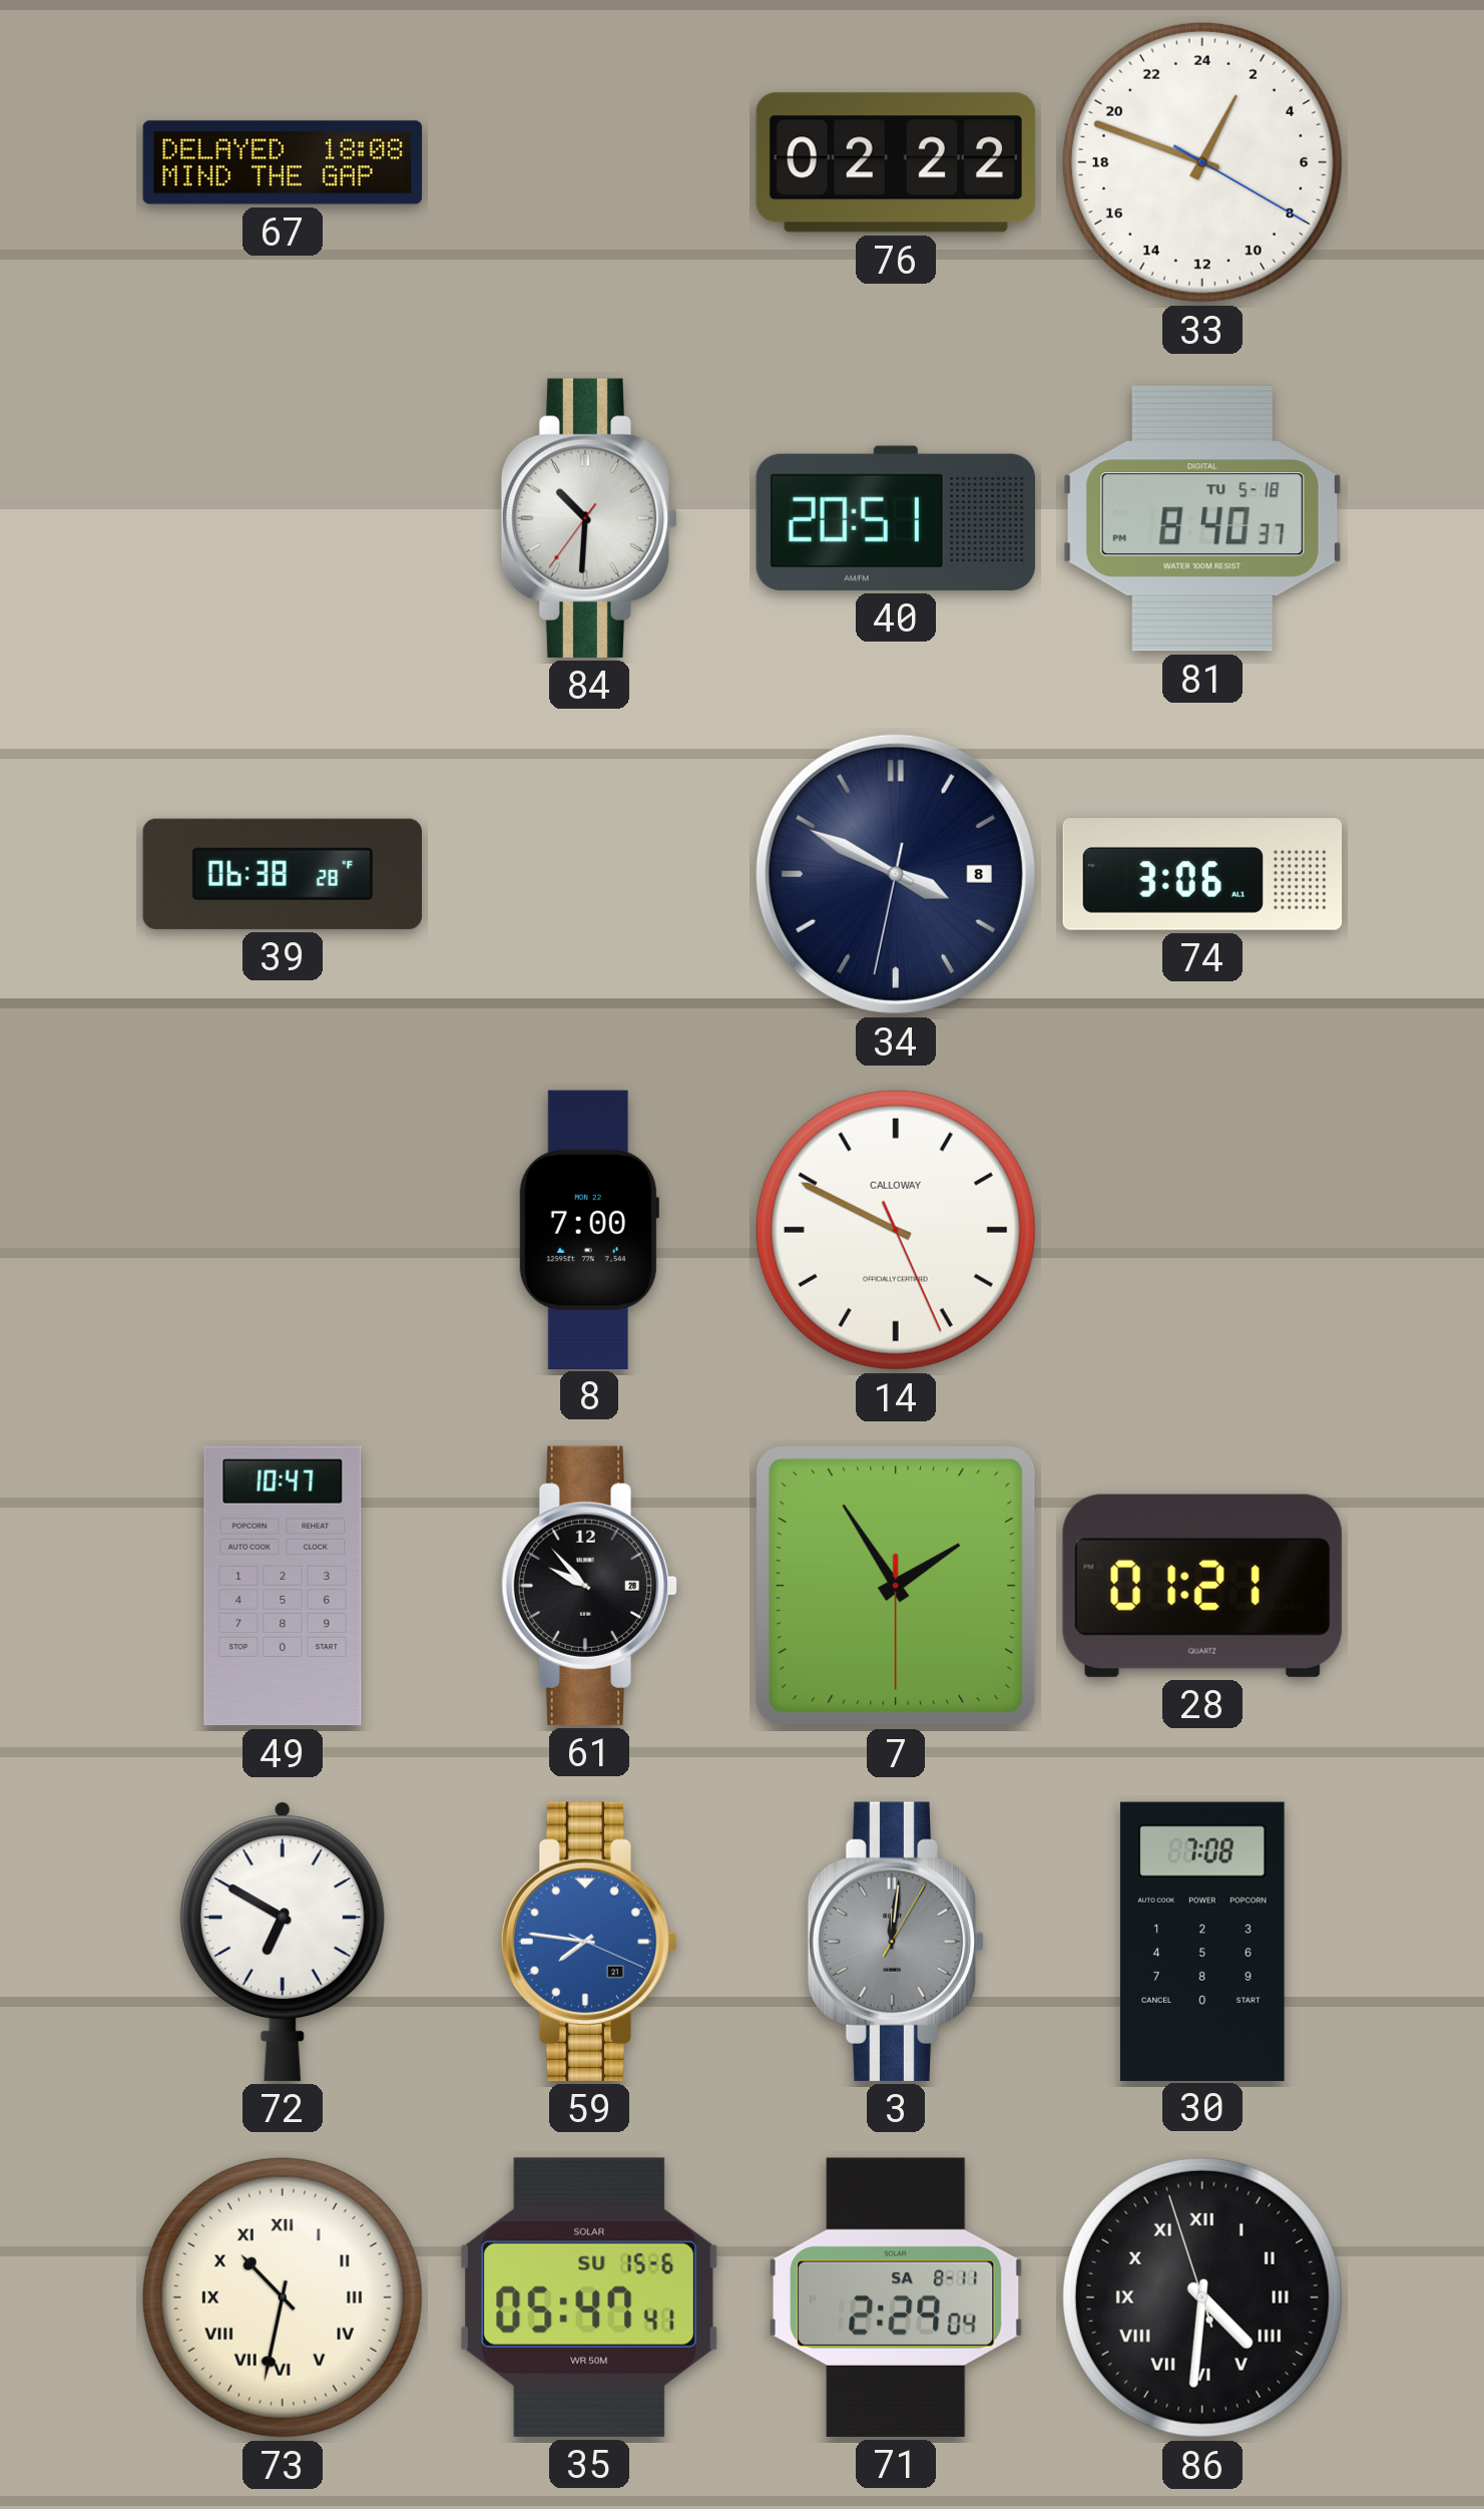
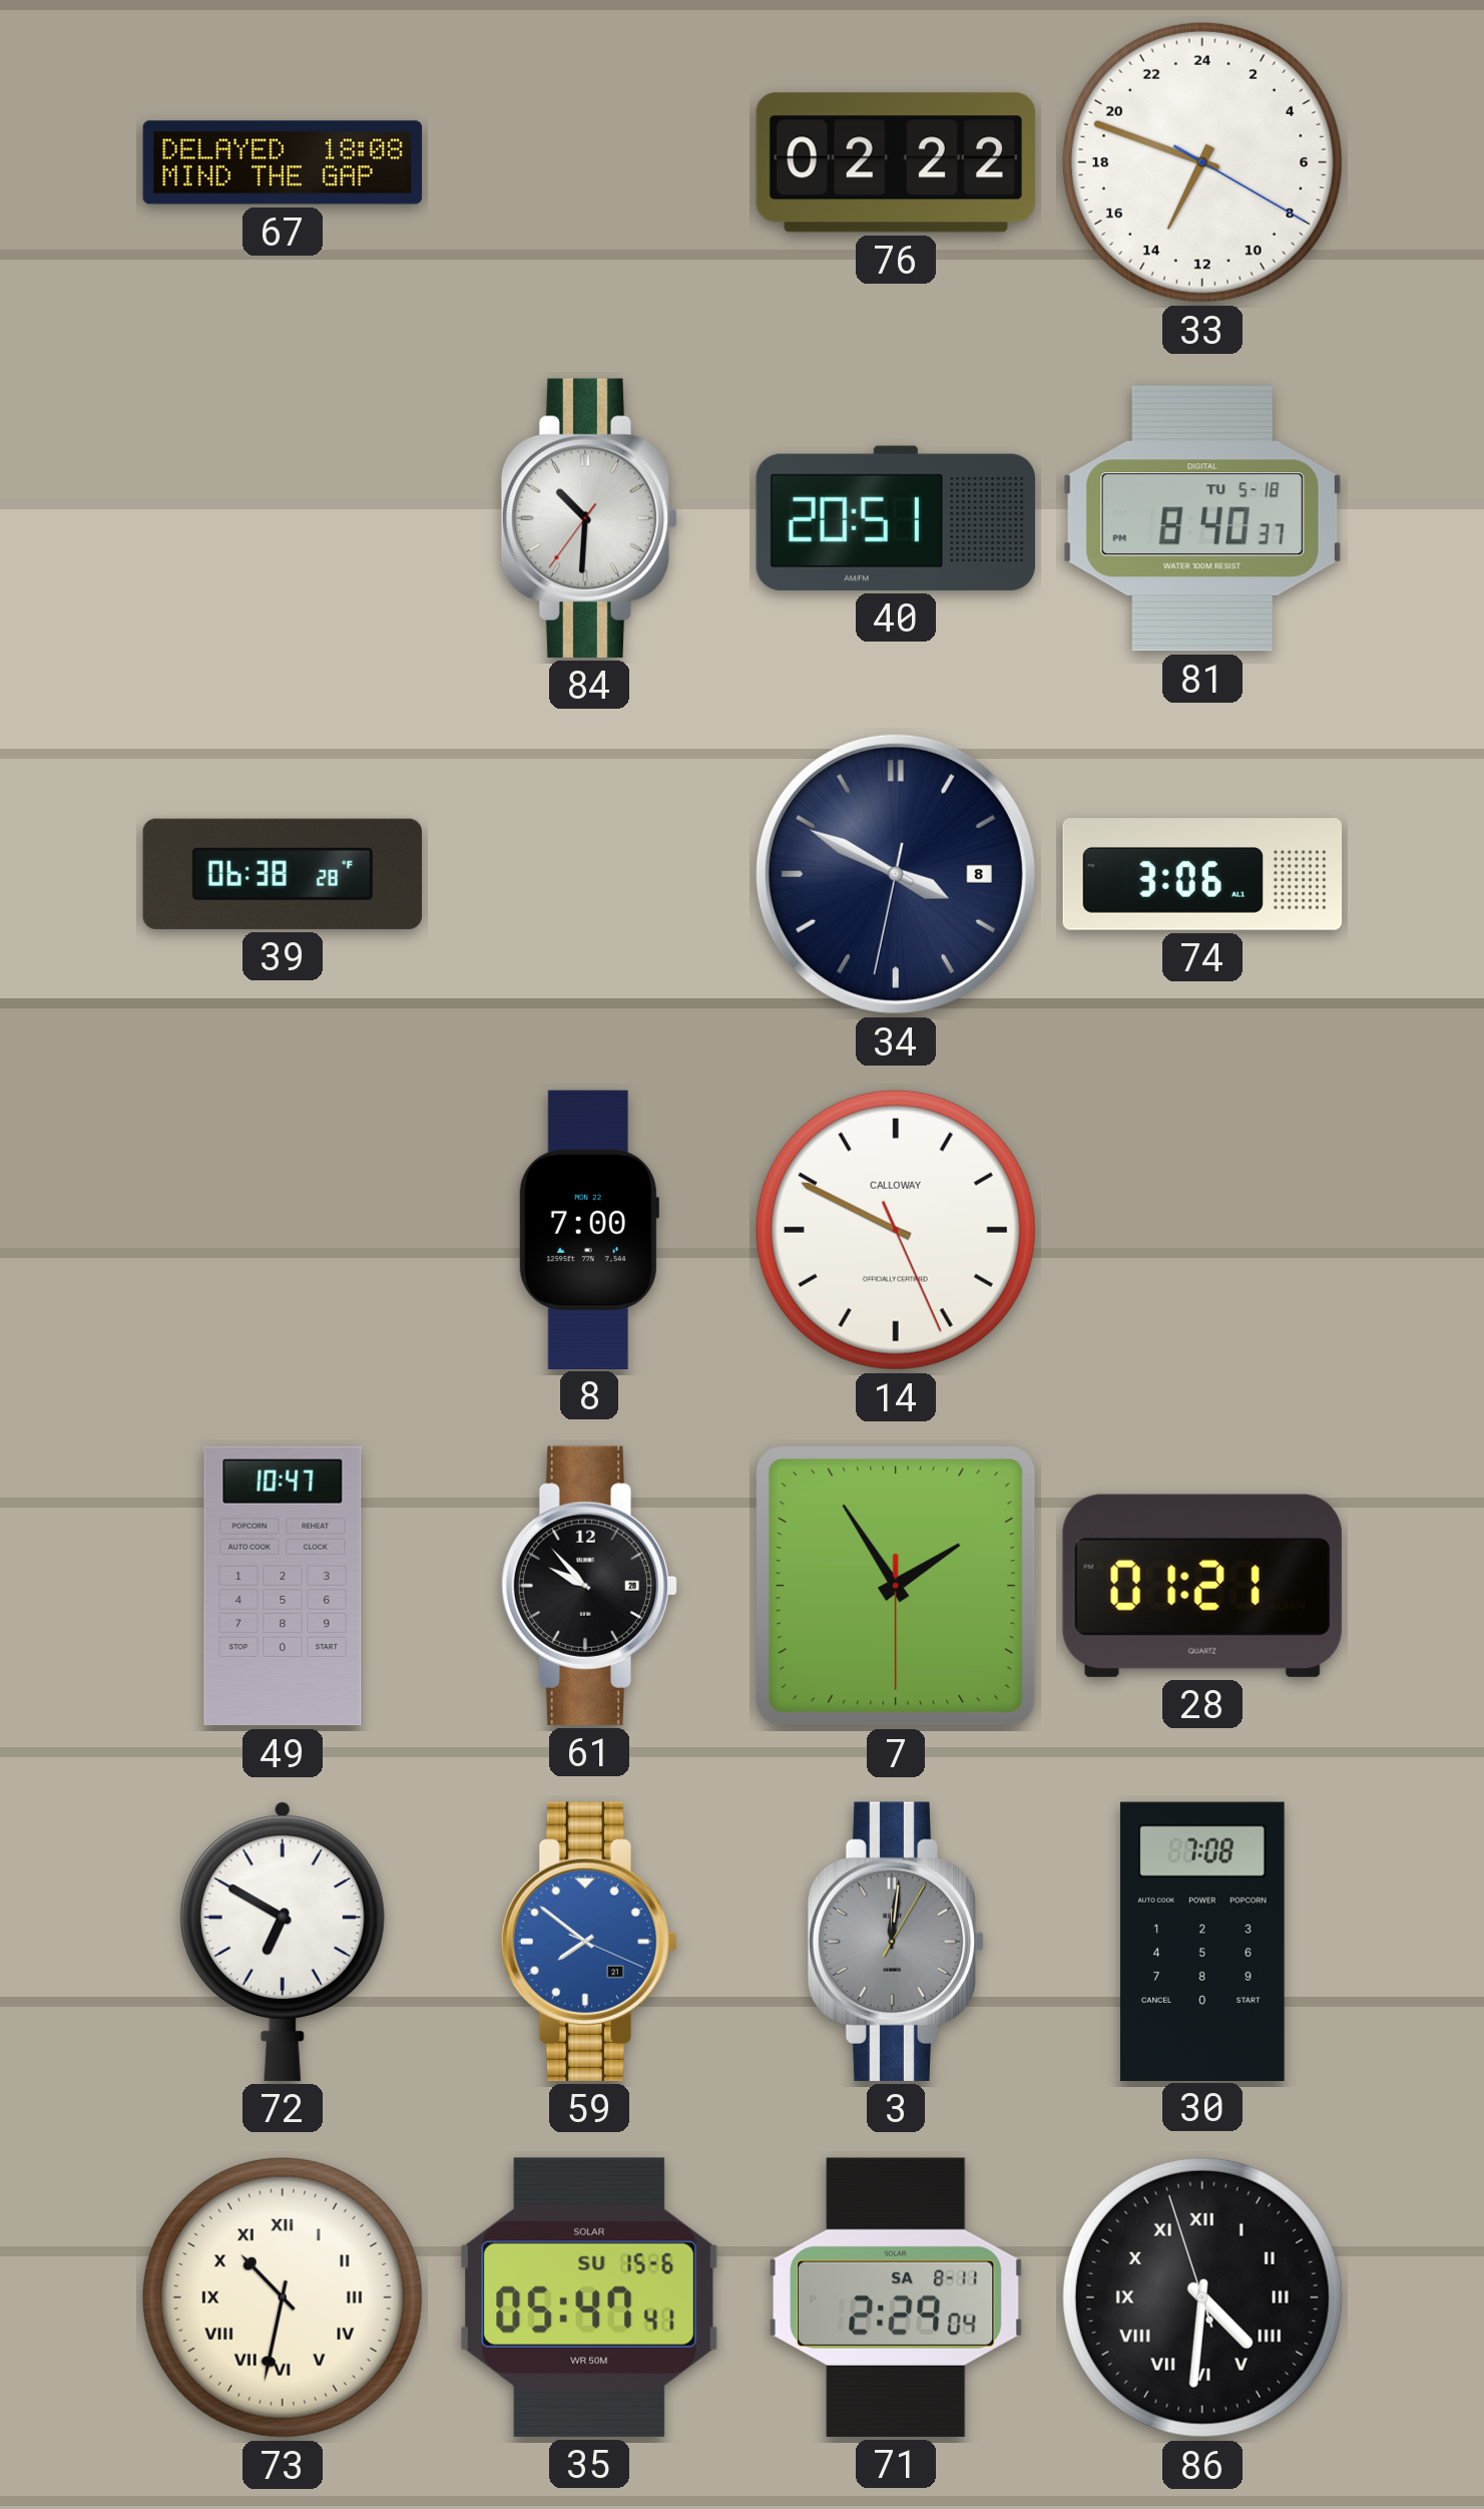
33: 1:48 -> 13:48
59: 7:46 -> 7:51
